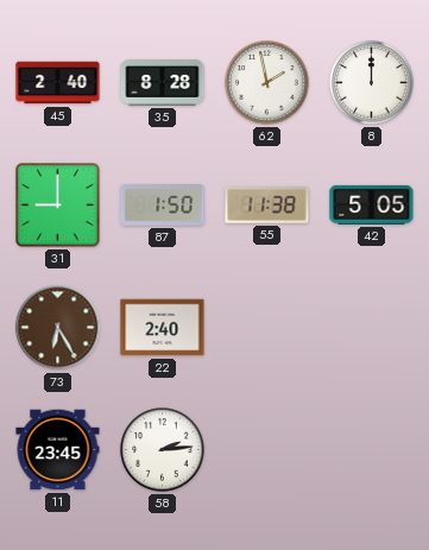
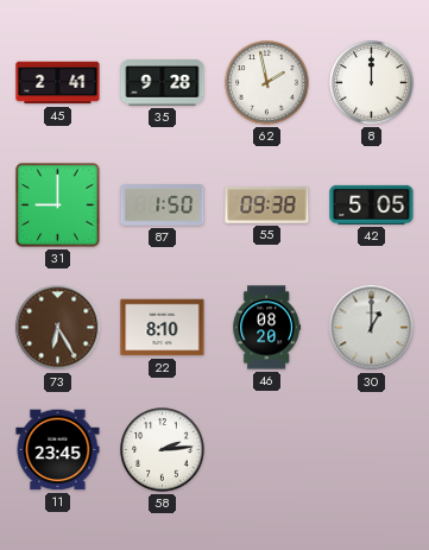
45: 2:40 -> 2:41
35: 8:28 -> 9:28
55: 11:38 -> 09:38
22: 2:40 -> 8:10
46: none -> 08:20
30: none -> 1:00
